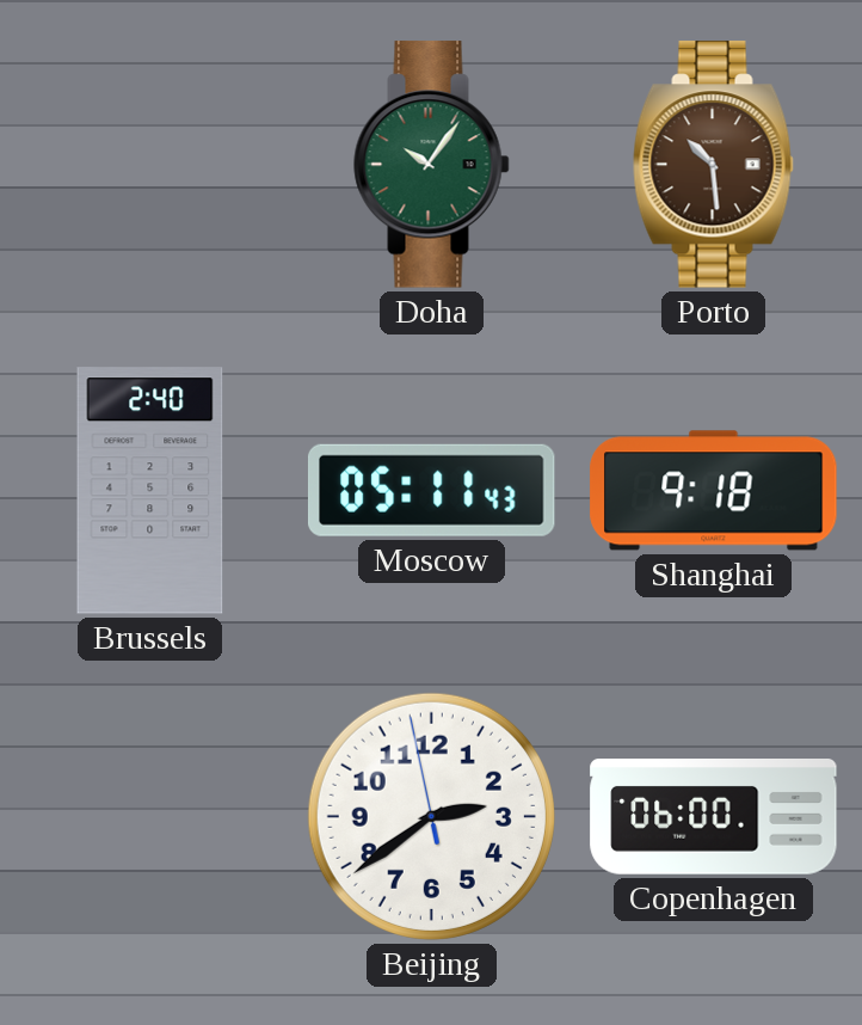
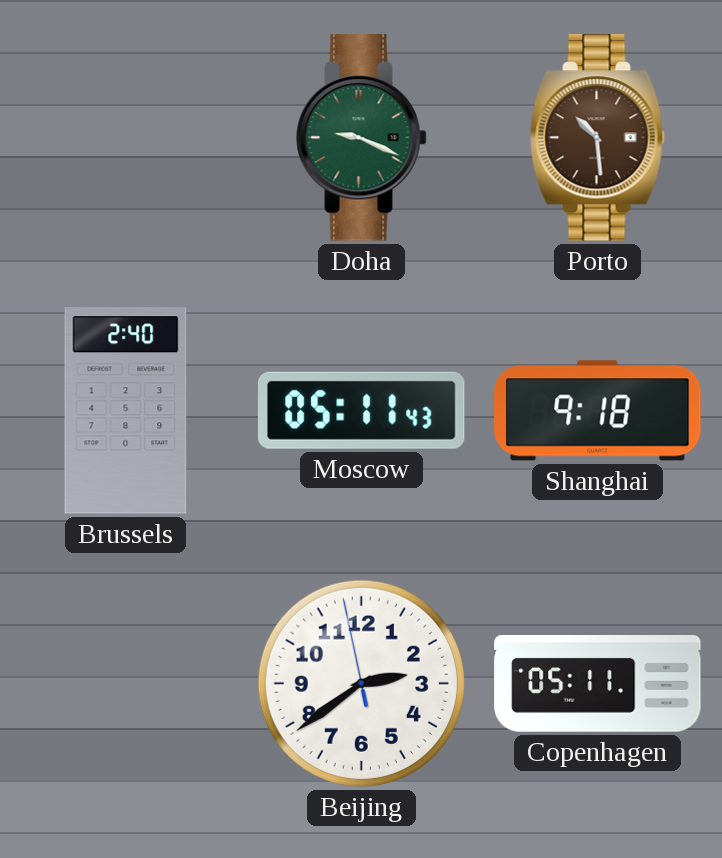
Doha: 10:06 -> 9:19
Copenhagen: 06:00 -> 05:11
